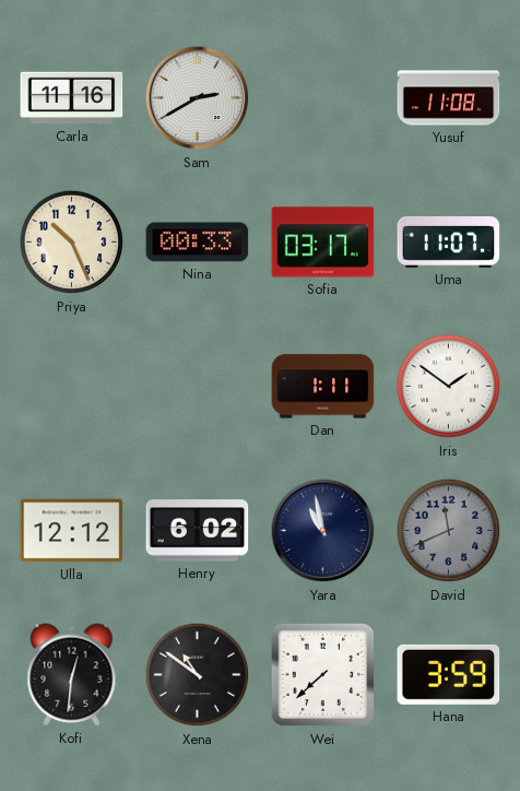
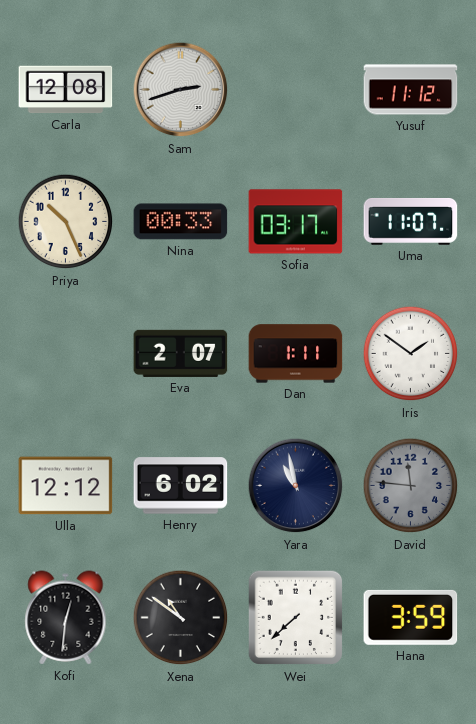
Carla: 11:16 -> 12:08
Sam: 2:40 -> 2:42
Yusuf: 11:08 -> 11:12
Eva: none -> 2:07
David: 11:41 -> 11:46
